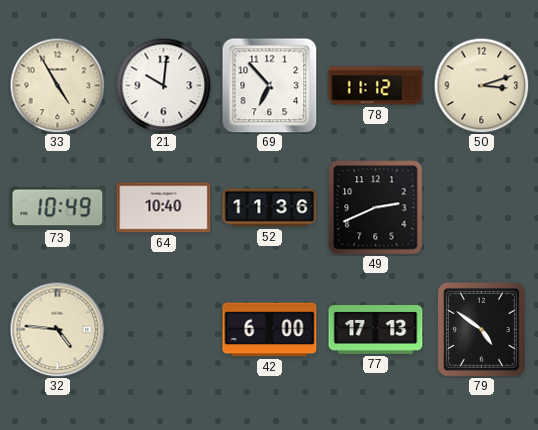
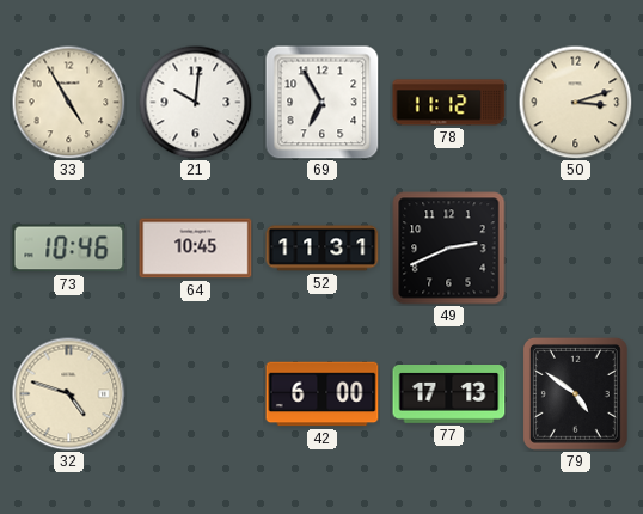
69: 6:53 -> 6:55
73: 10:49 -> 10:46
64: 10:40 -> 10:45
52: 11:36 -> 11:31
32: 4:46 -> 4:48
